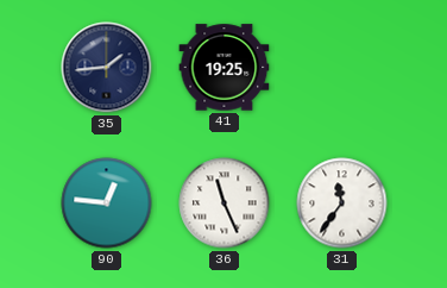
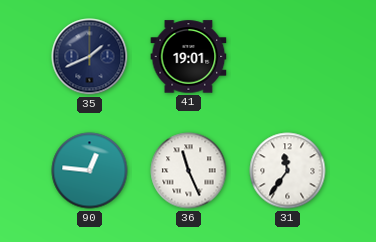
35: 1:44 -> 1:41
41: 19:25 -> 19:01
